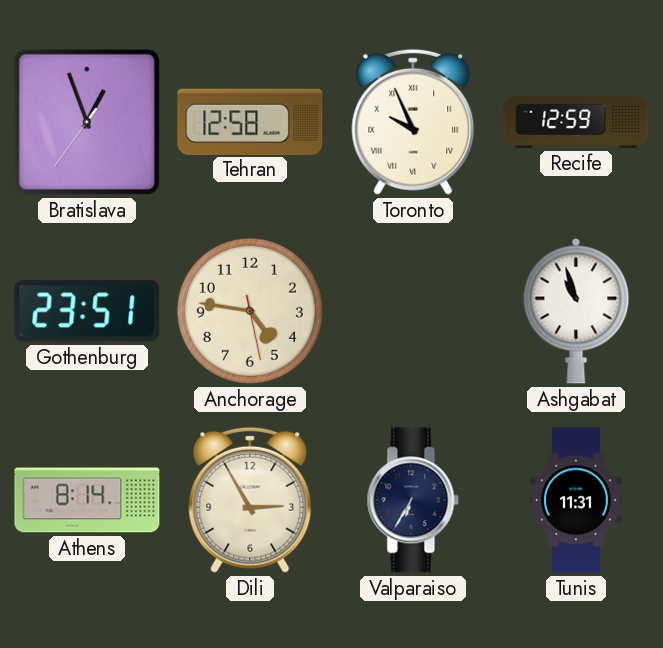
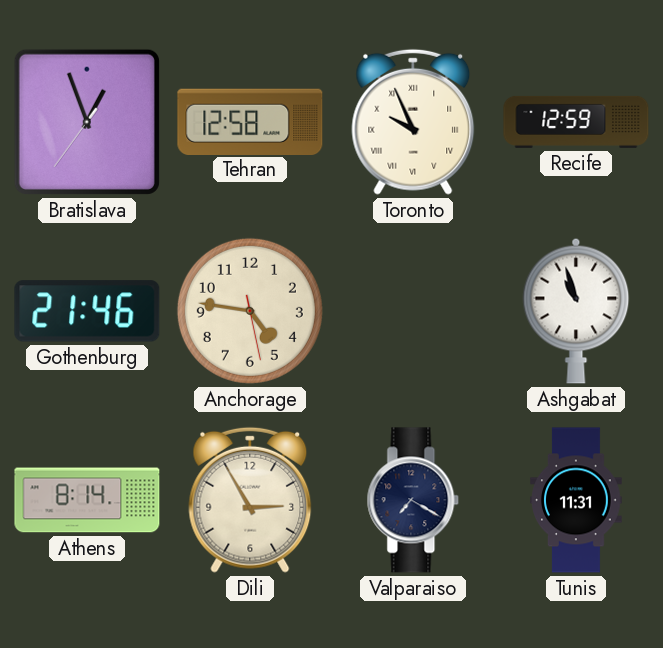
Gothenburg: 23:51 -> 21:46
Valparaiso: 6:35 -> 7:20
